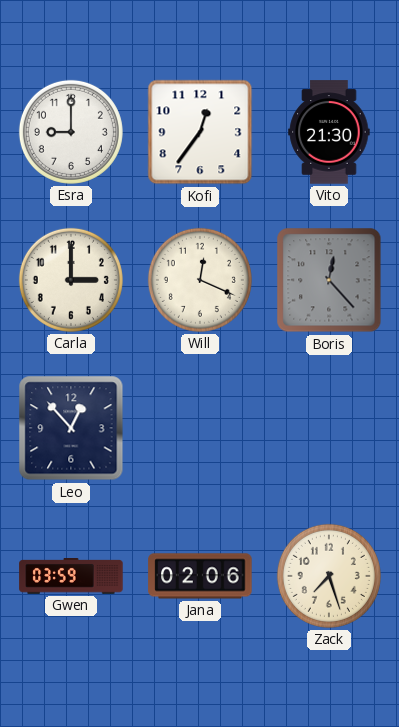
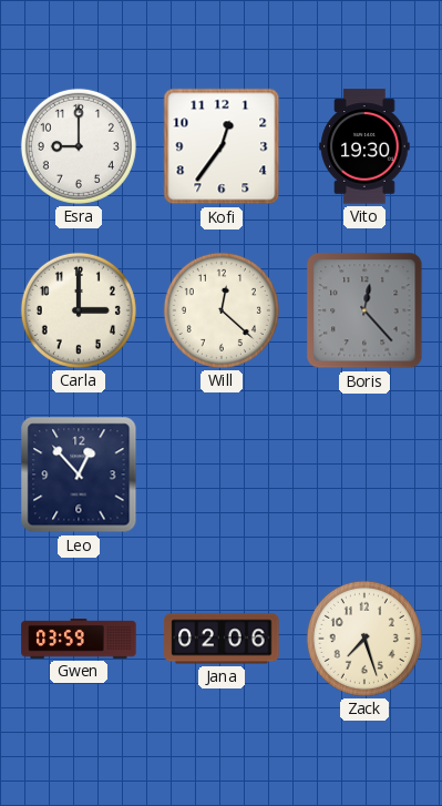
Vito: 21:30 -> 19:30
Will: 12:19 -> 12:22
